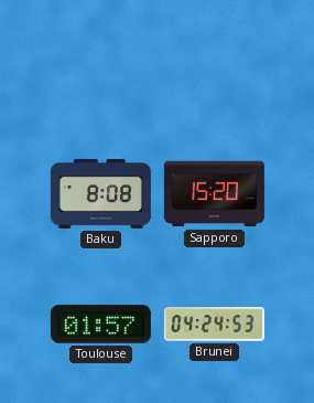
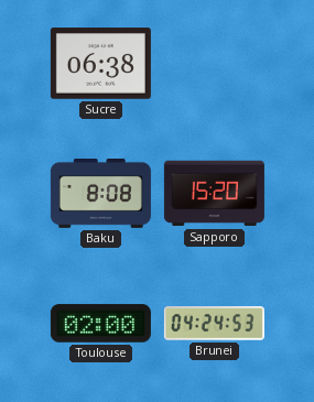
Sucre: none -> 06:38
Toulouse: 01:57 -> 02:00
